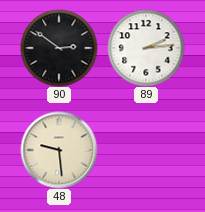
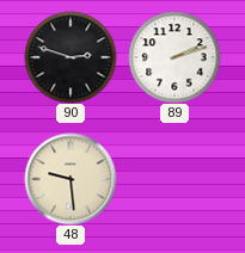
90: 2:51 -> 2:48
89: 2:14 -> 2:12
